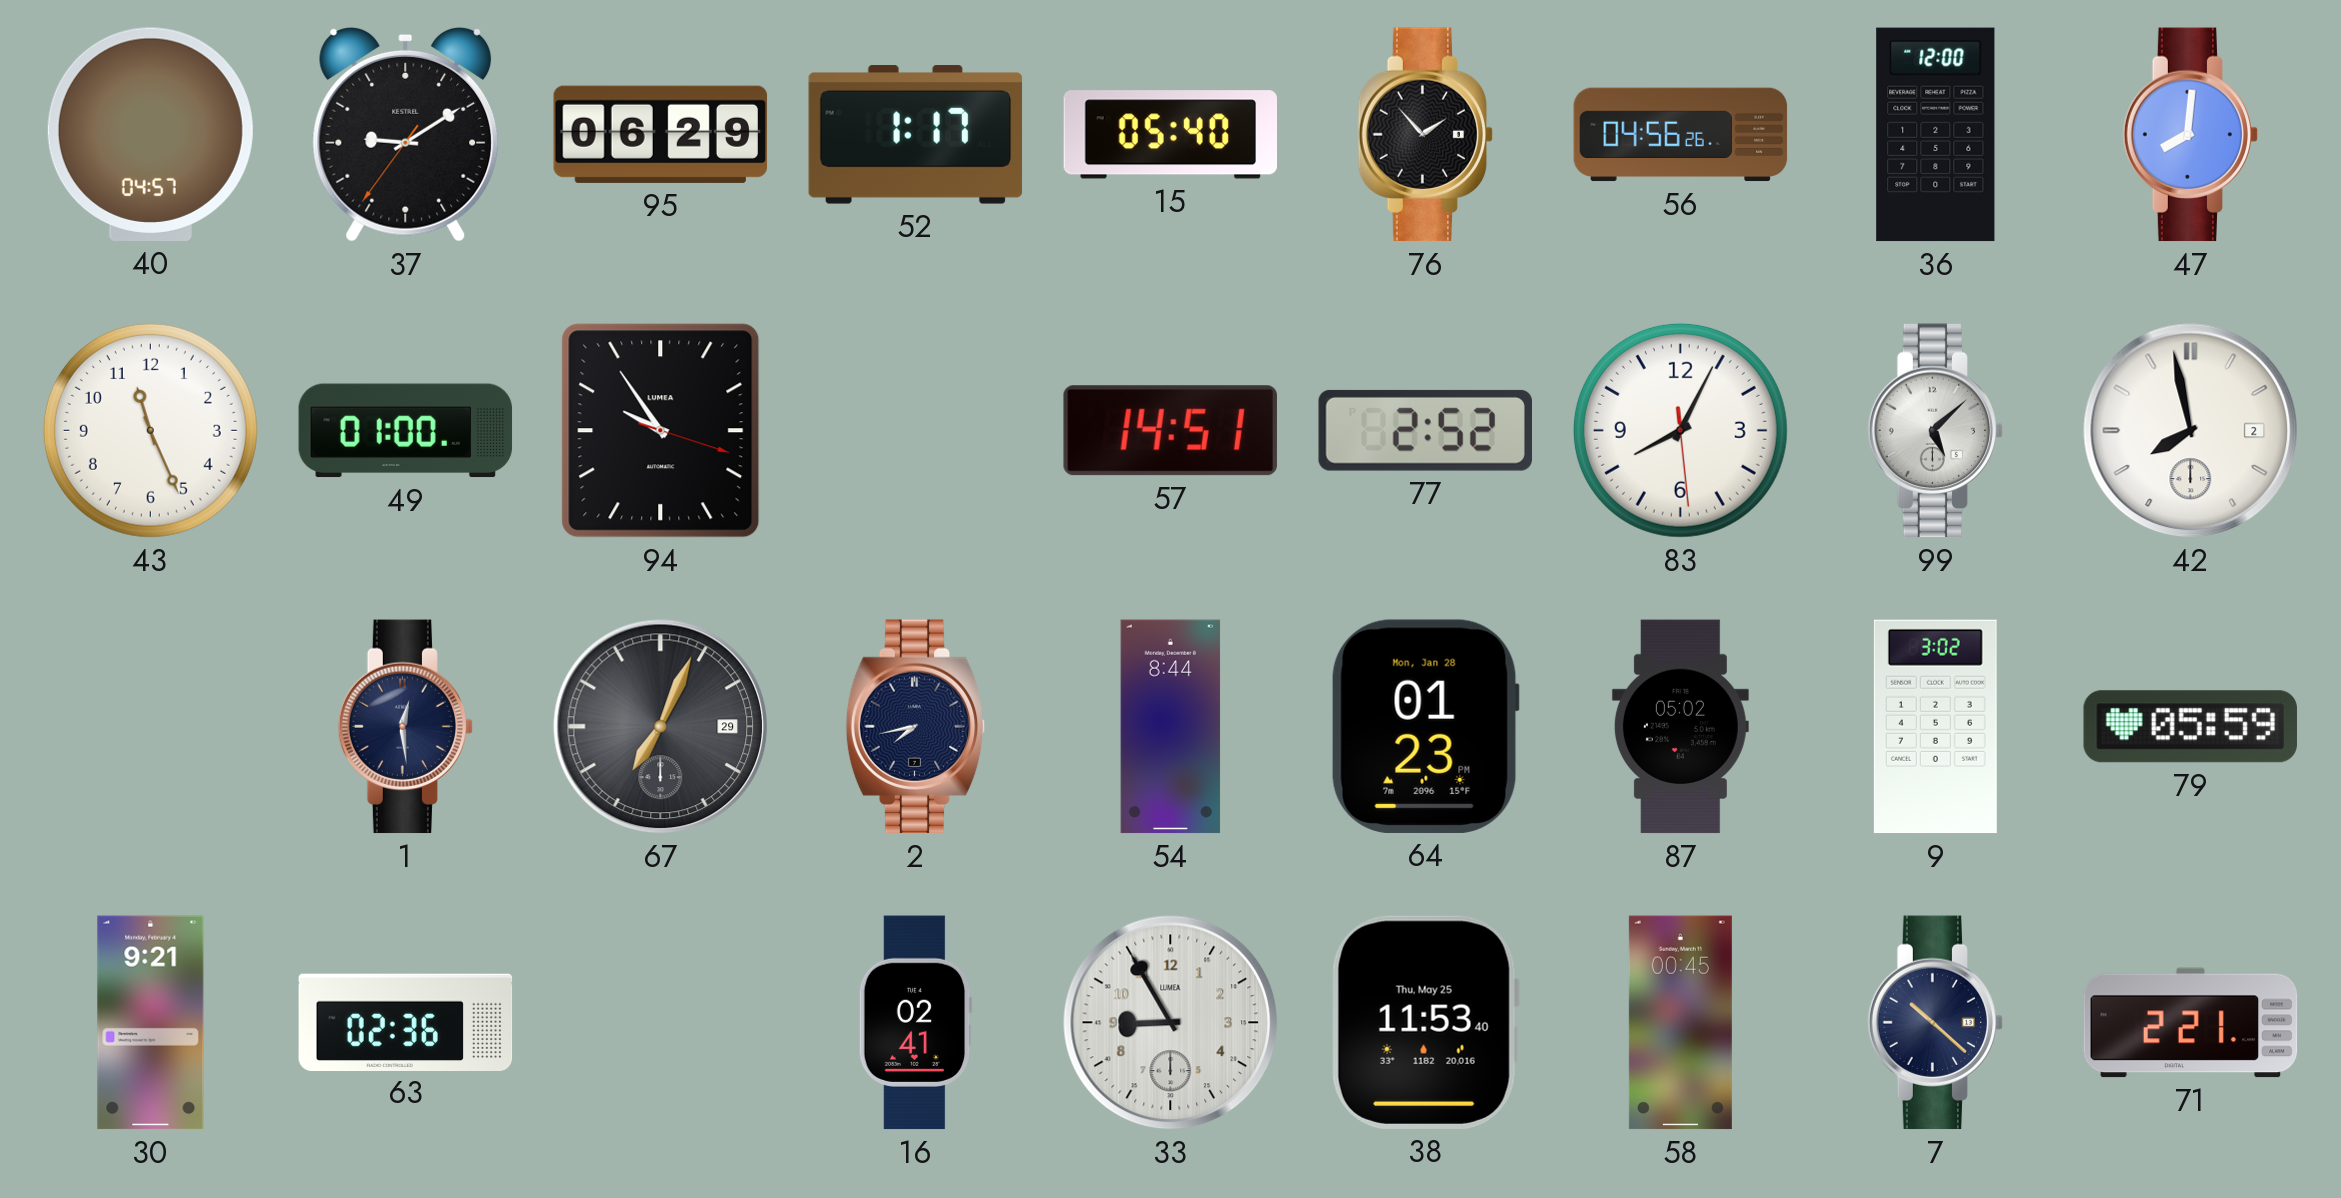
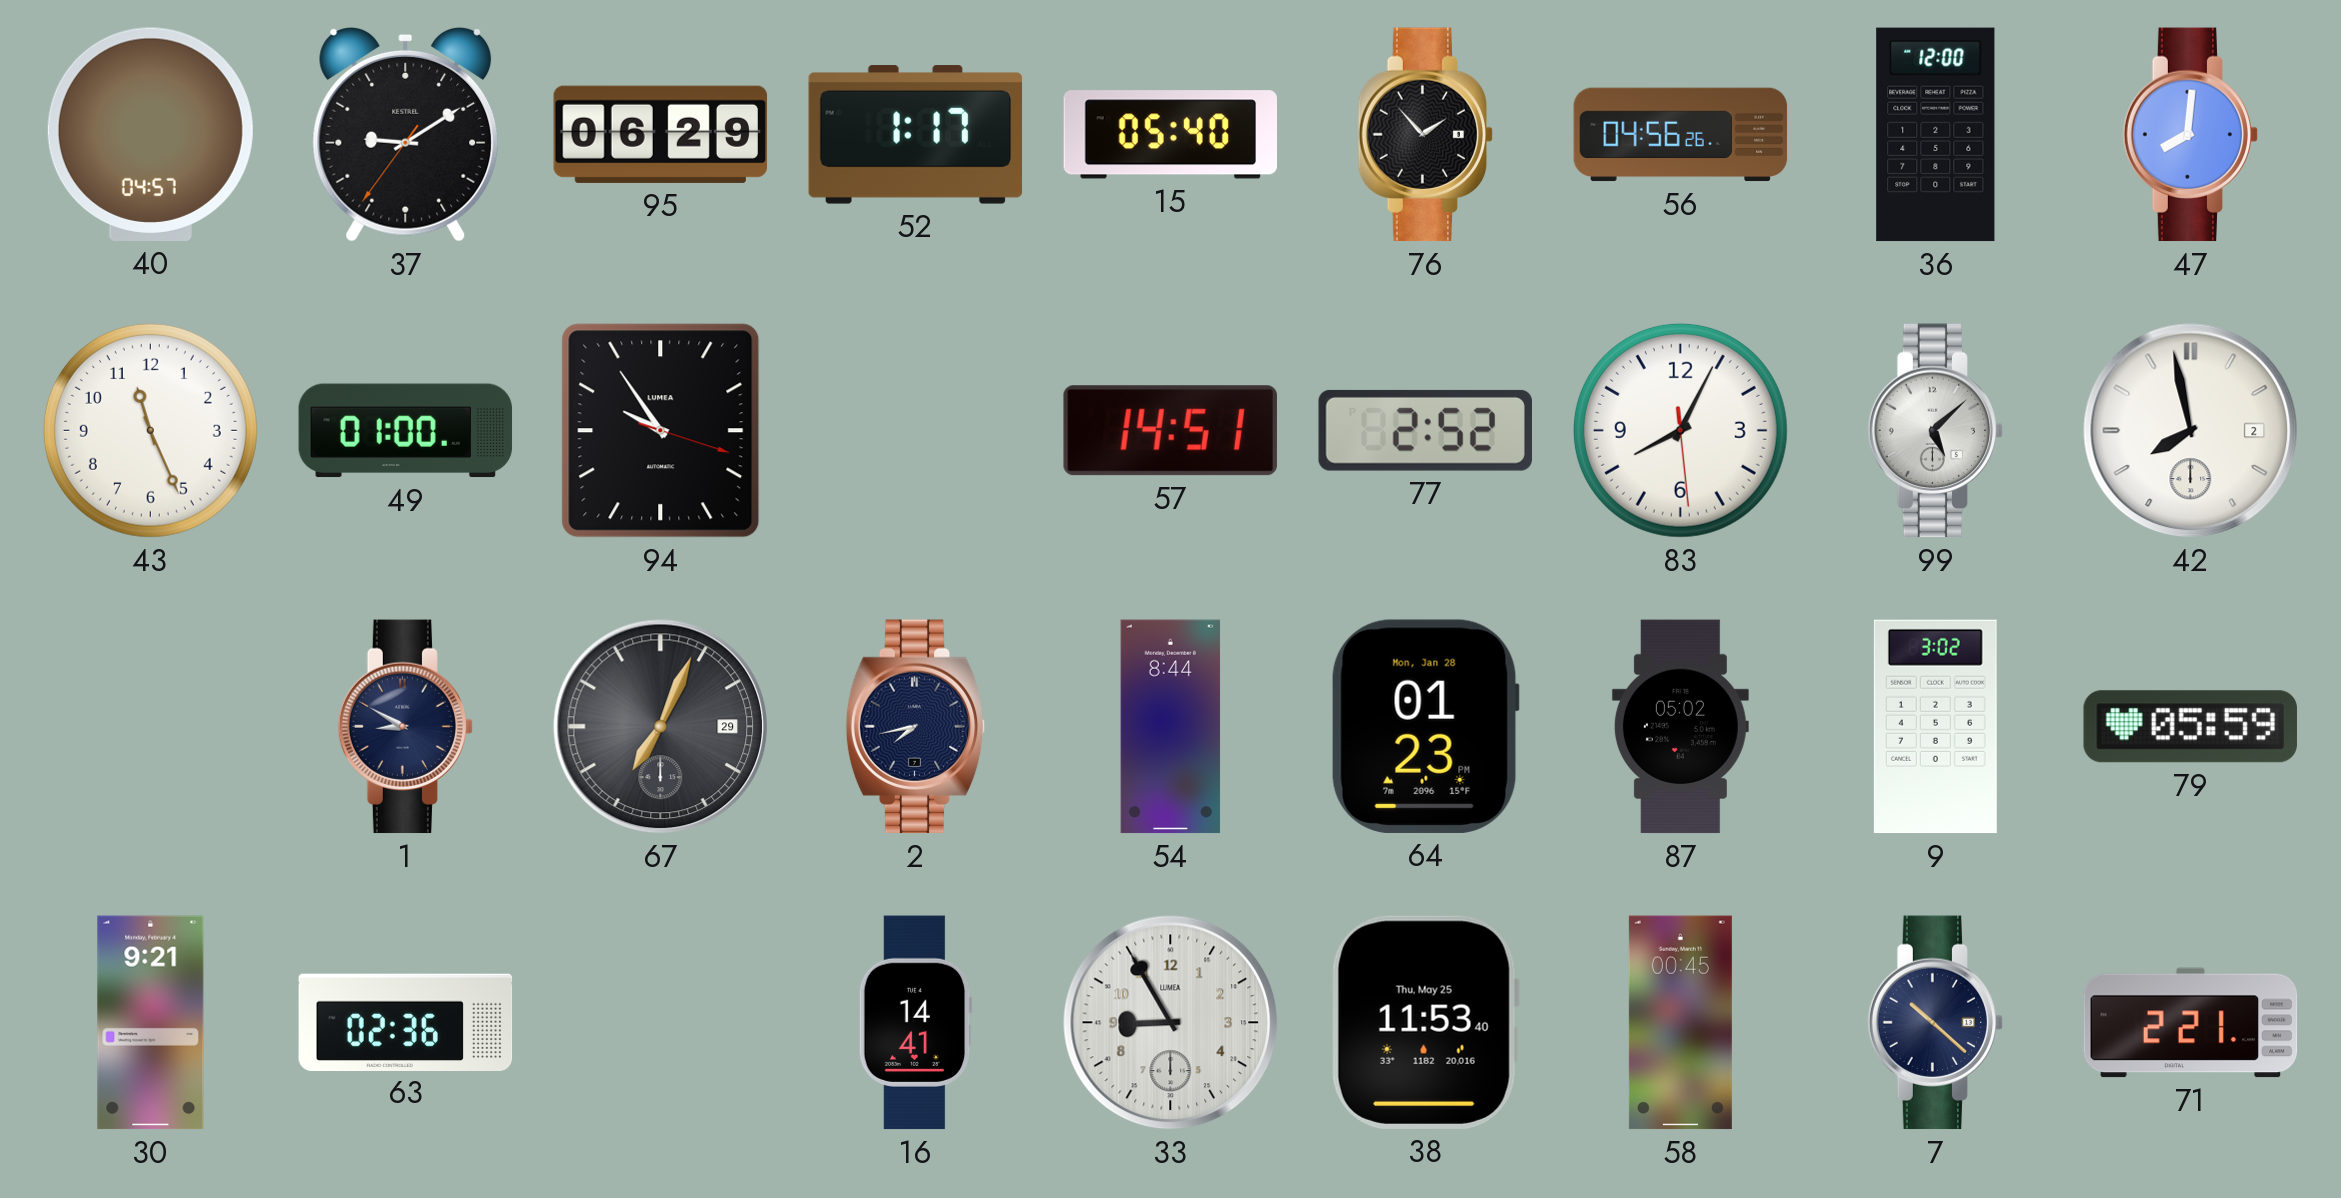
1: 12:29 -> 8:50
16: 02:41 -> 14:41
